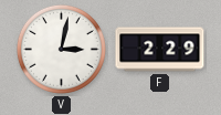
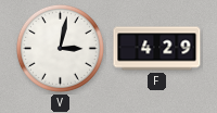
F: 2:29 -> 4:29
